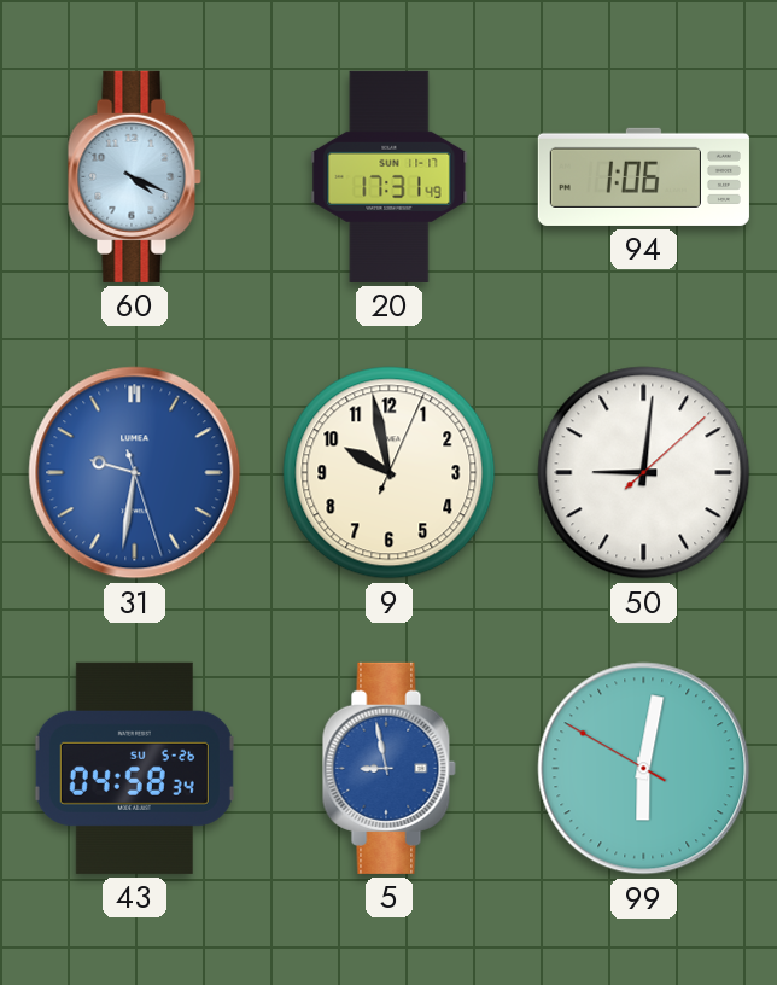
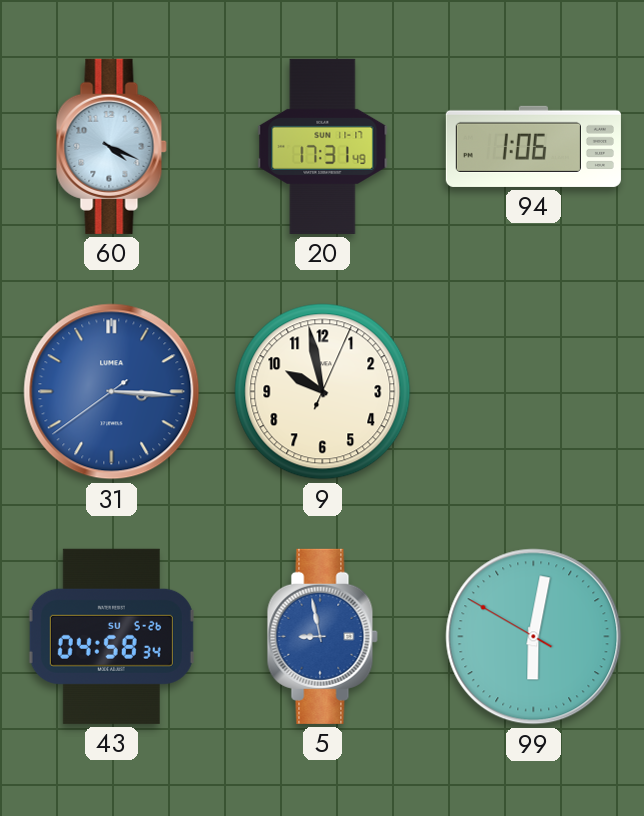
31: 9:31 -> 3:15
50: 9:01 -> none
